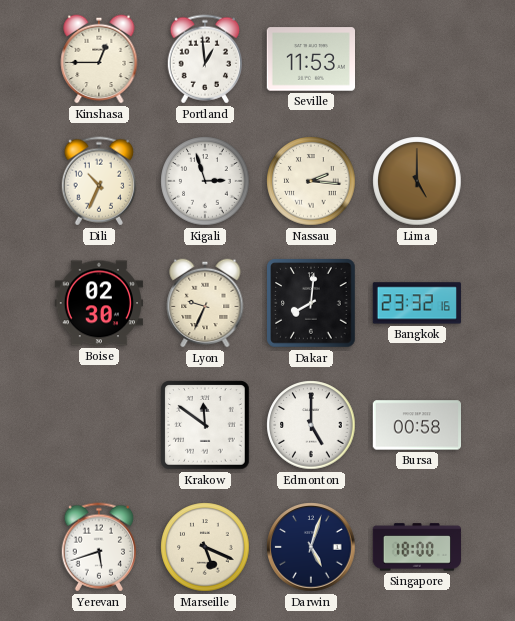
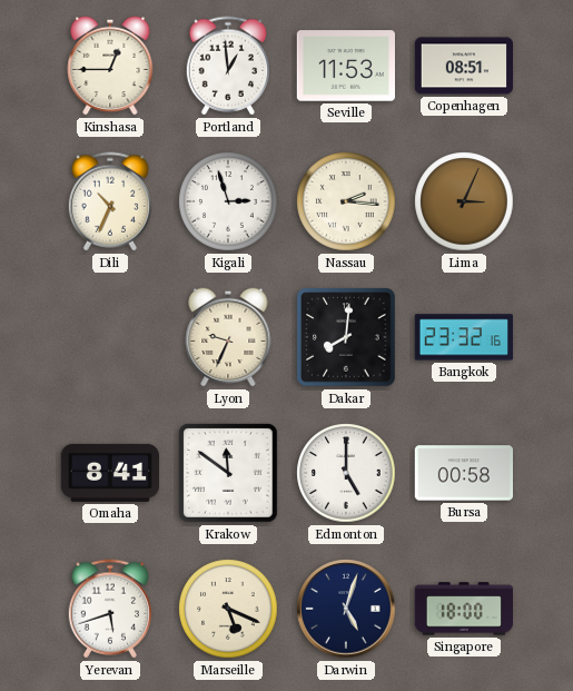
Copenhagen: none -> 08:51
Lima: 5:00 -> 3:04
Boise: 02:30 -> none
Omaha: none -> 8:41
